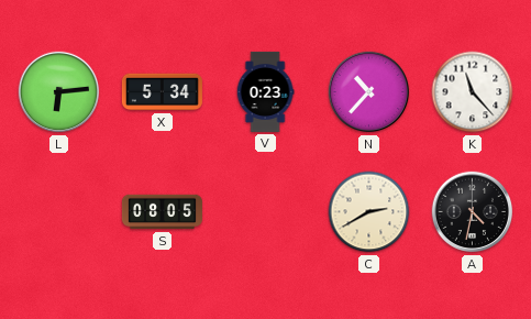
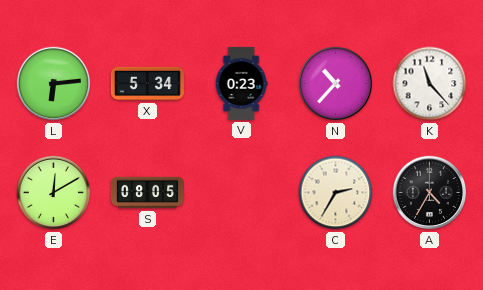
E: none -> 12:10
C: 2:40 -> 2:35
A: 4:32 -> 4:35
